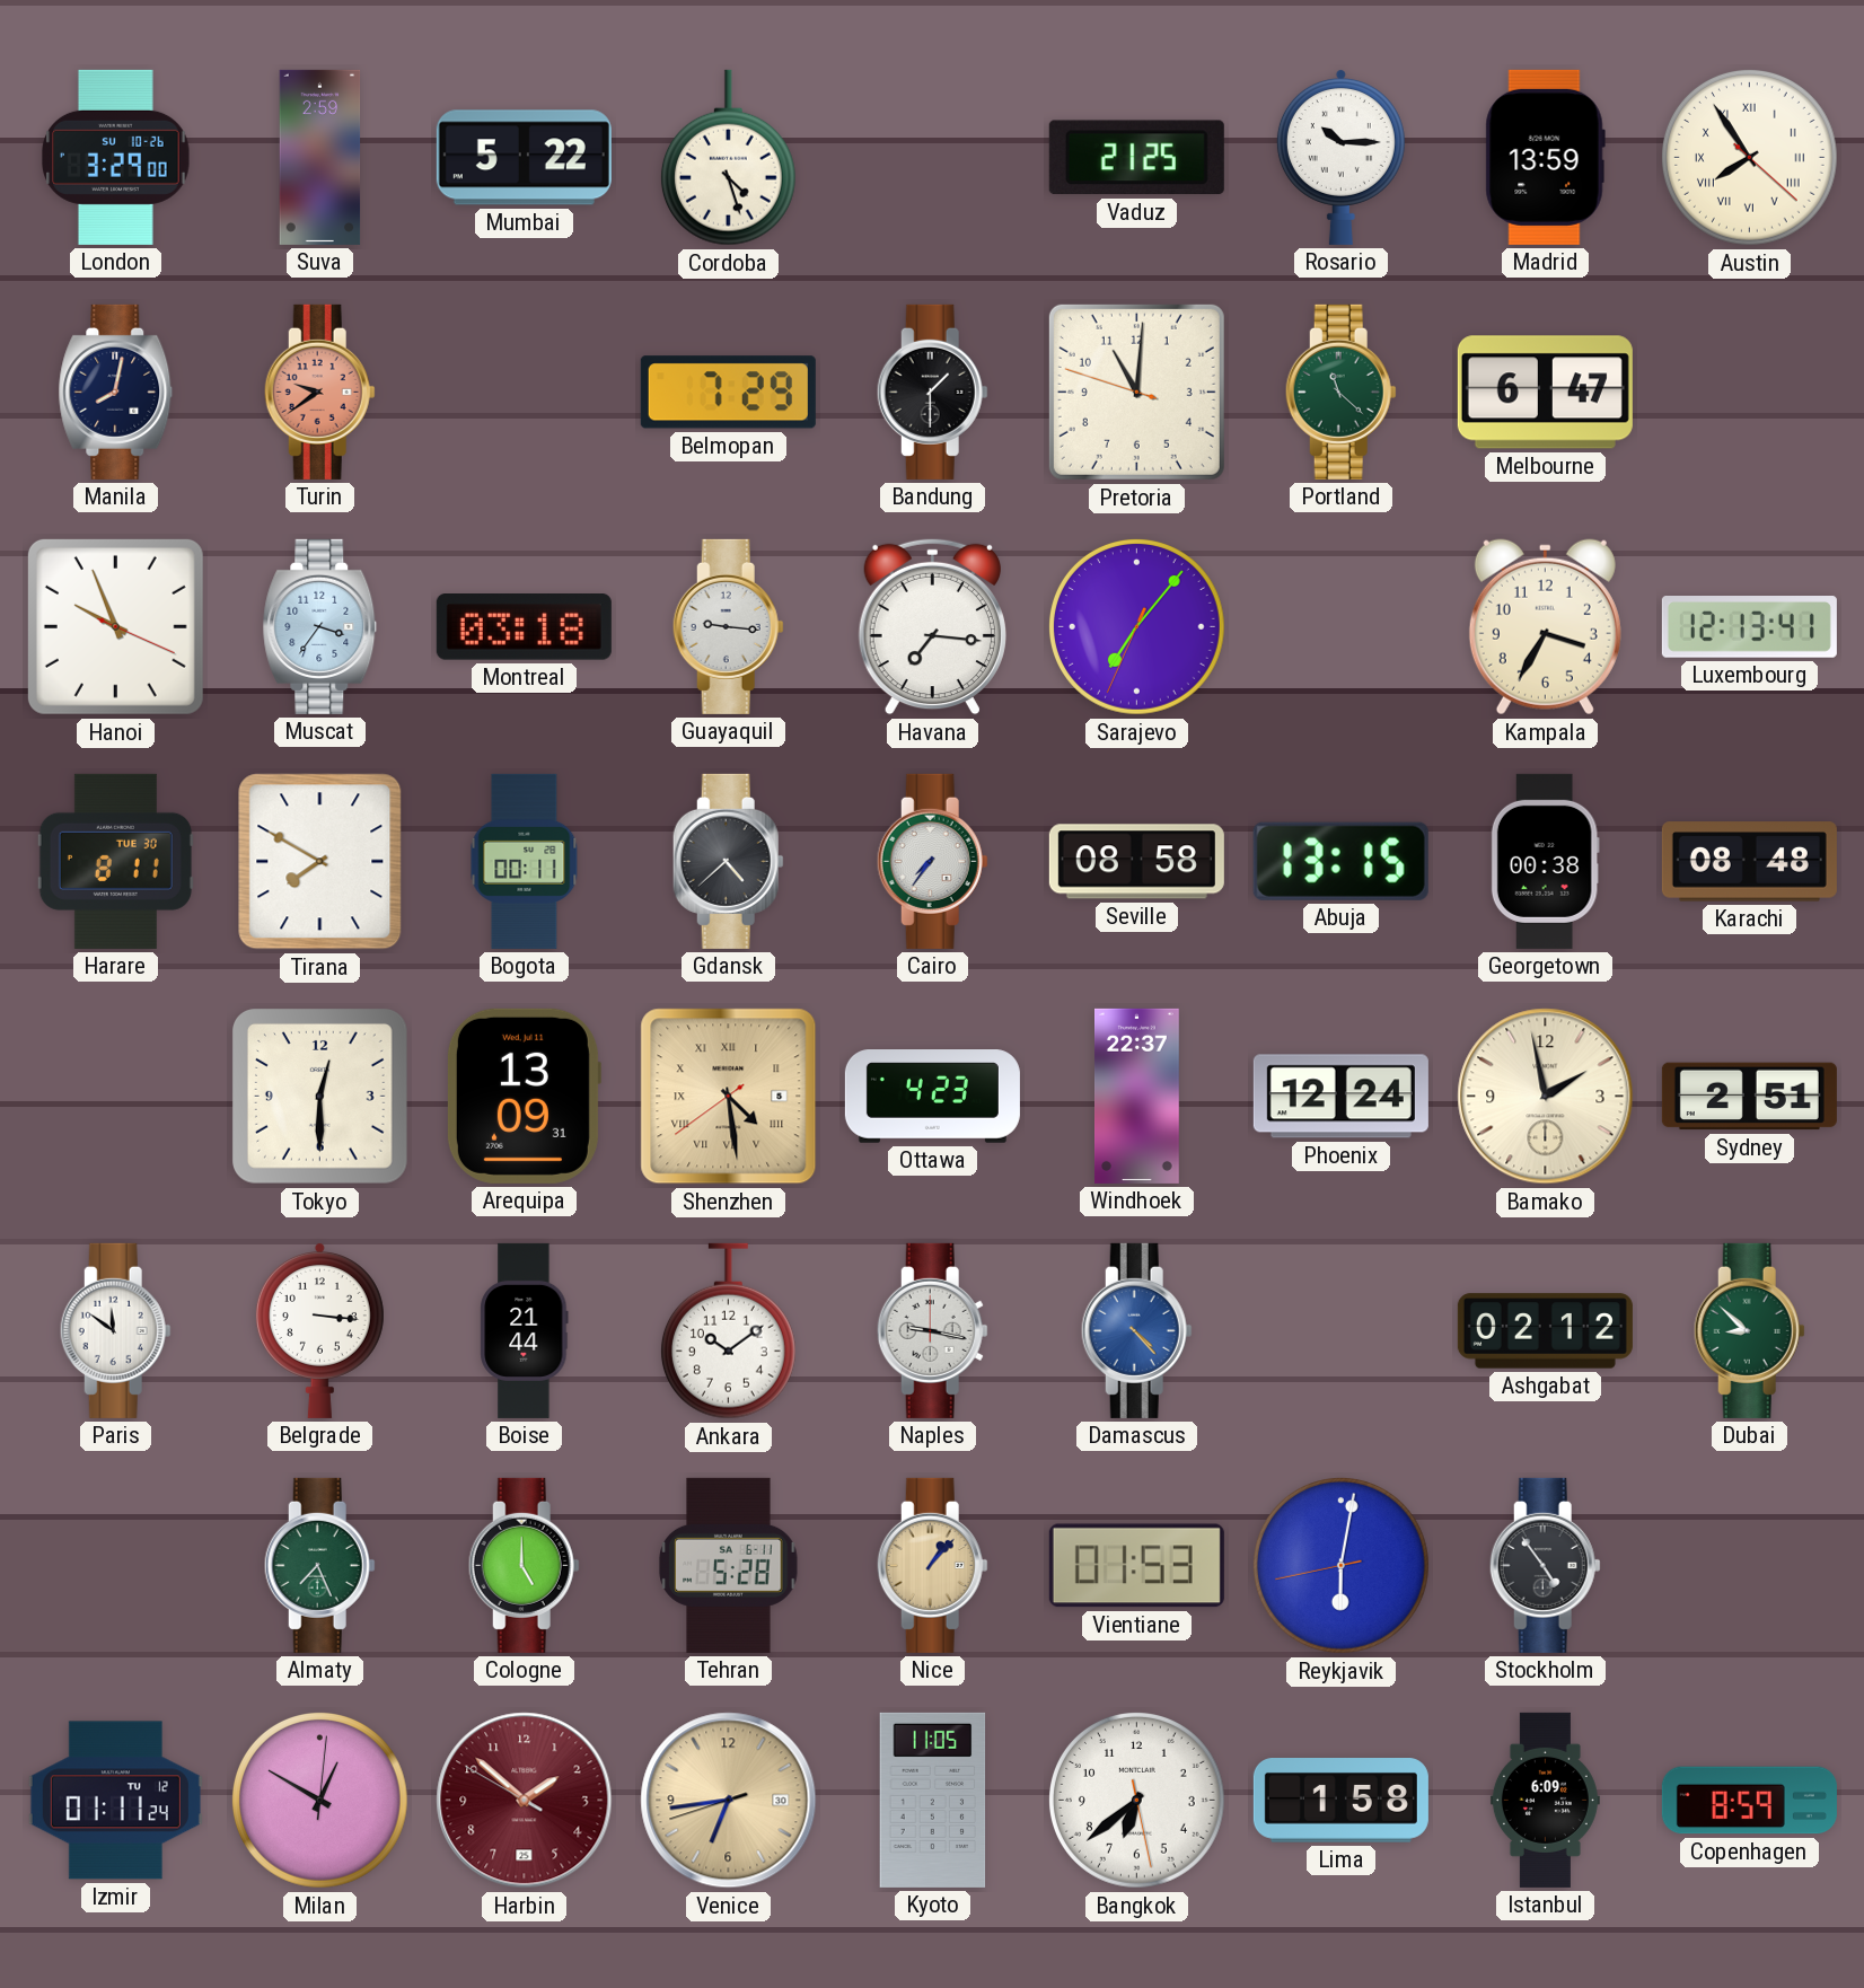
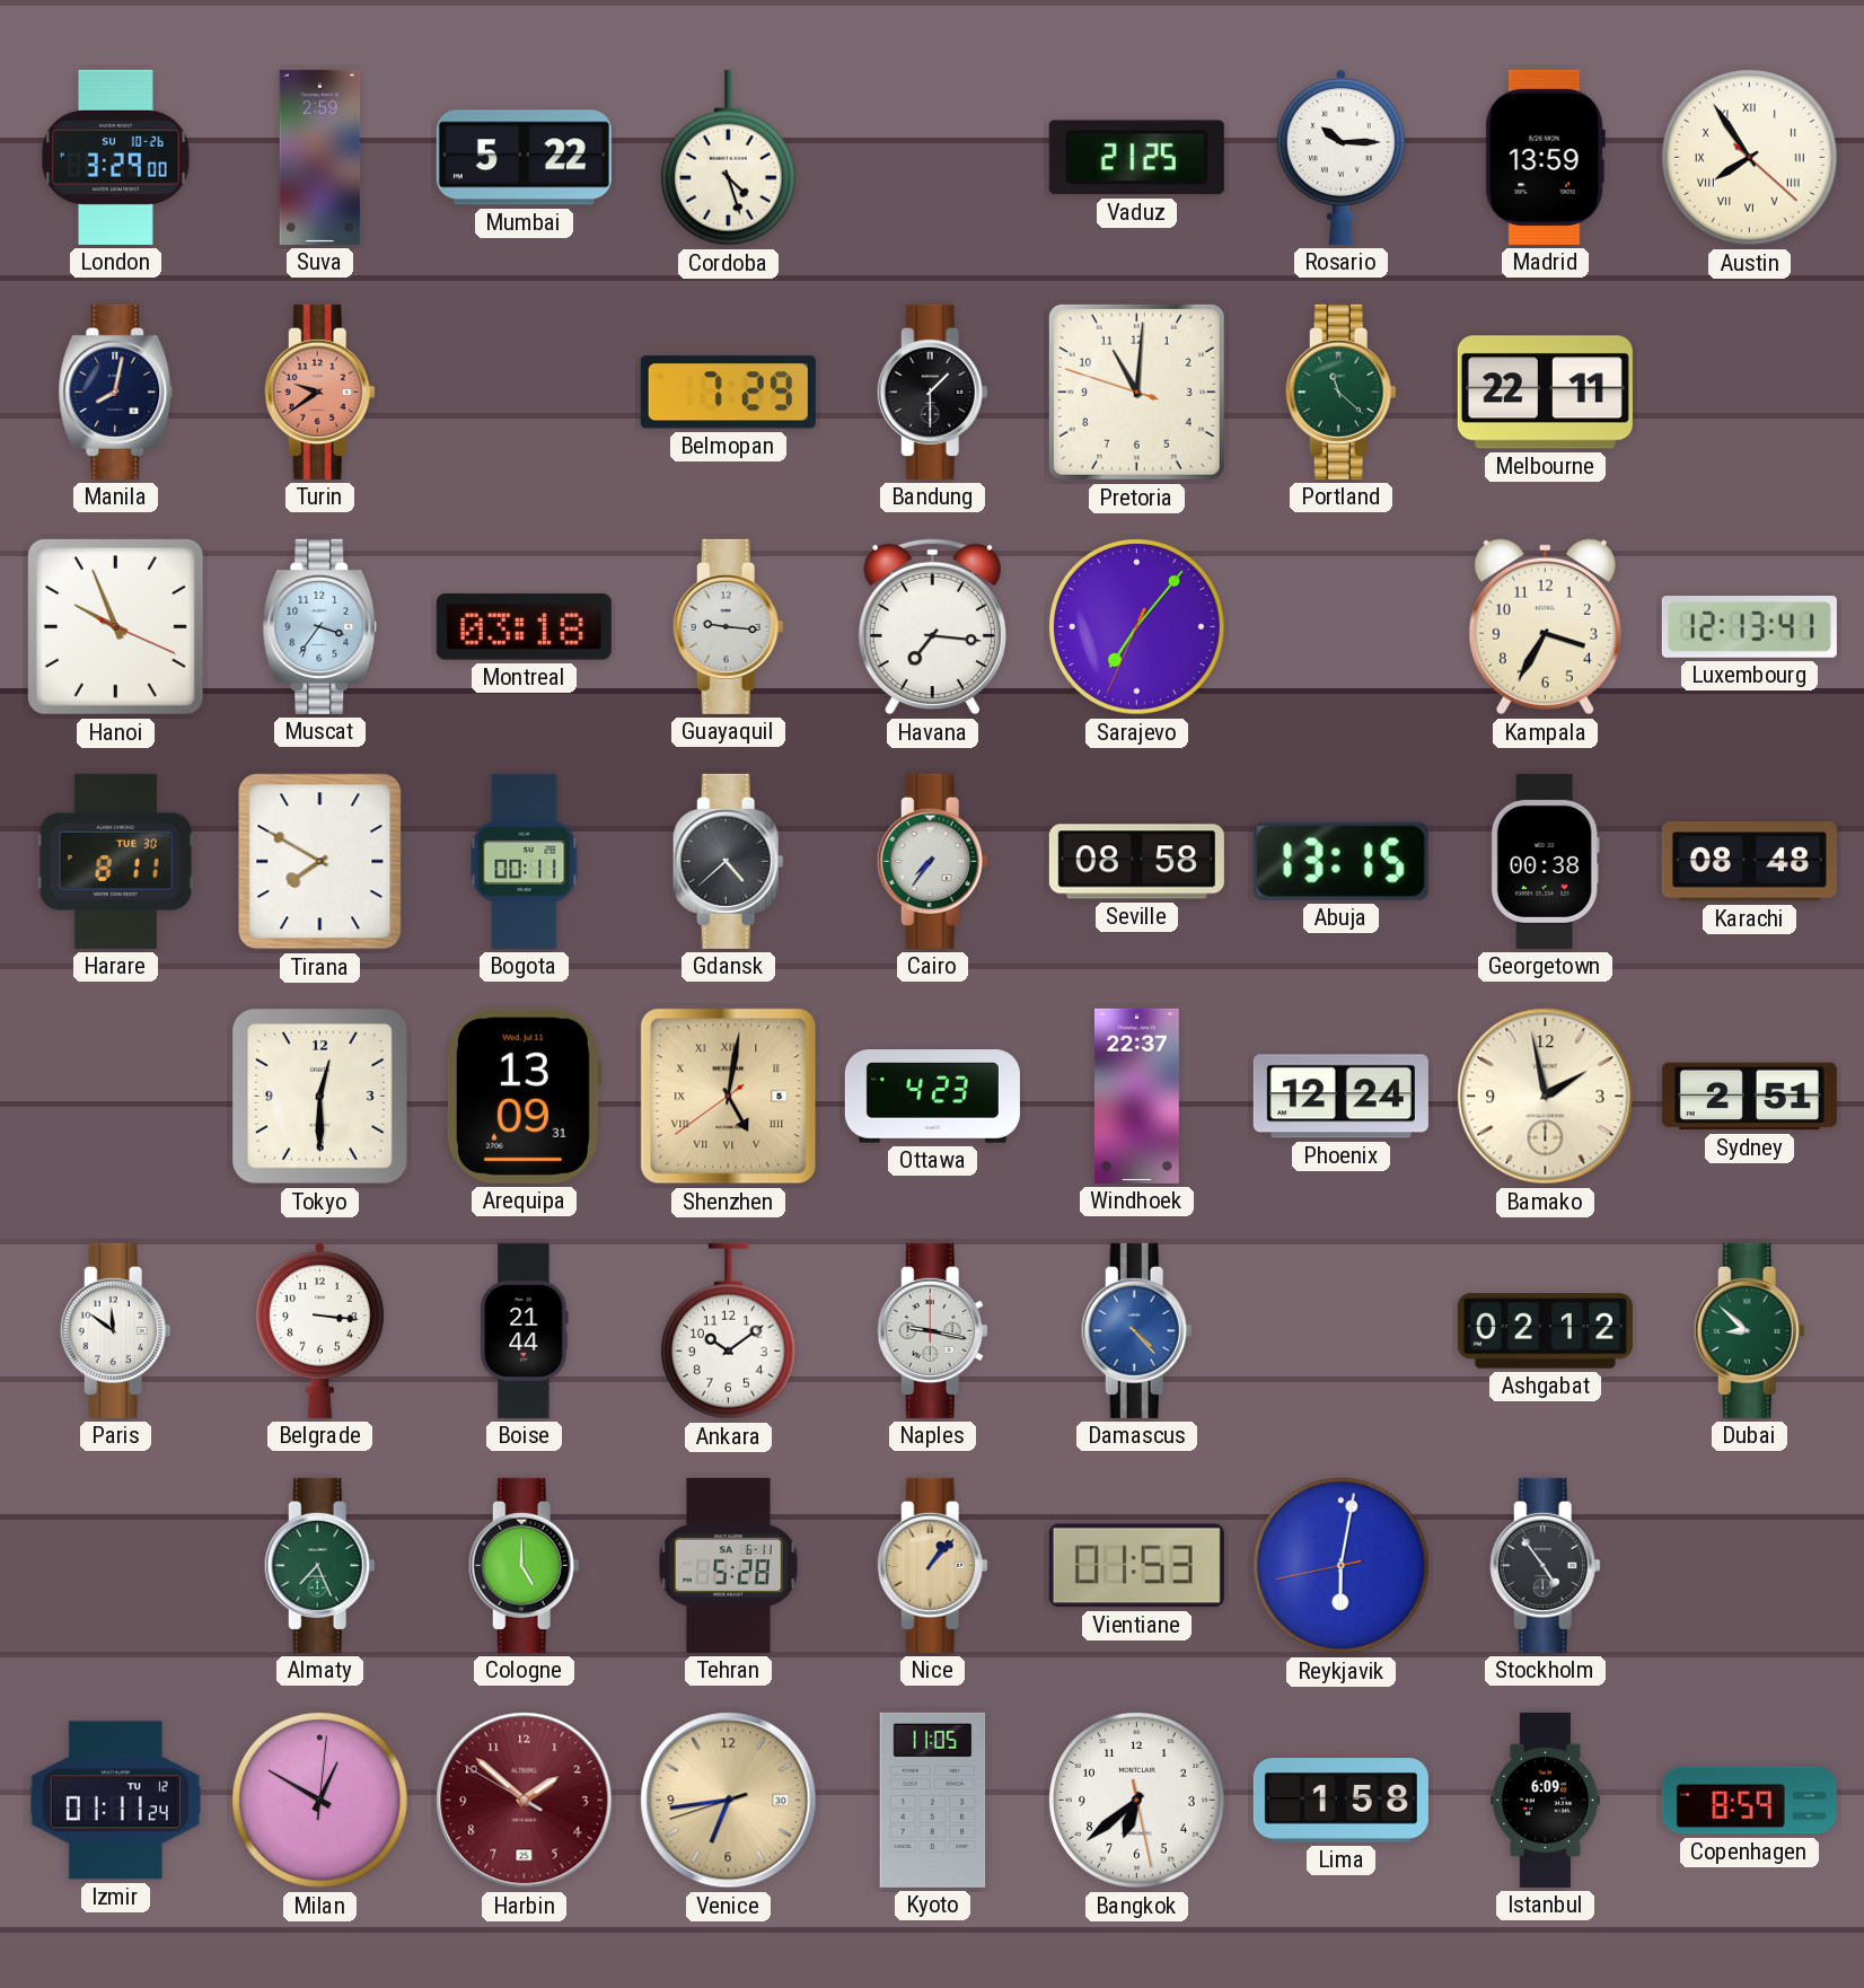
Melbourne: 6:47 -> 22:11
Shenzhen: 4:28 -> 5:01
